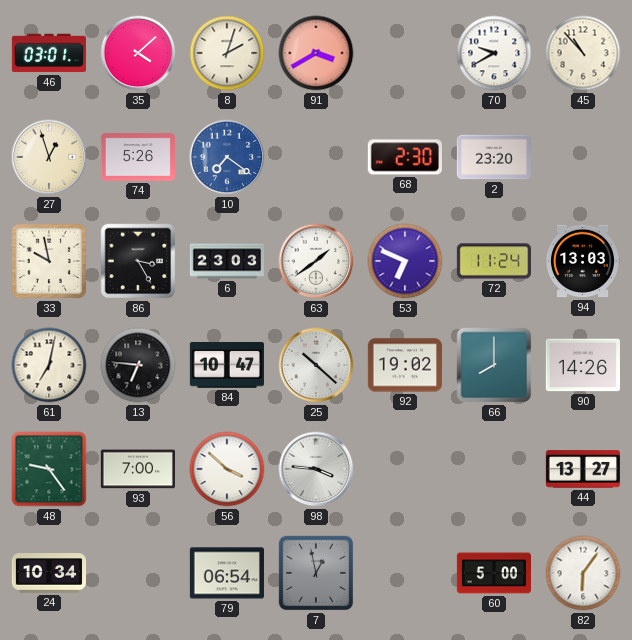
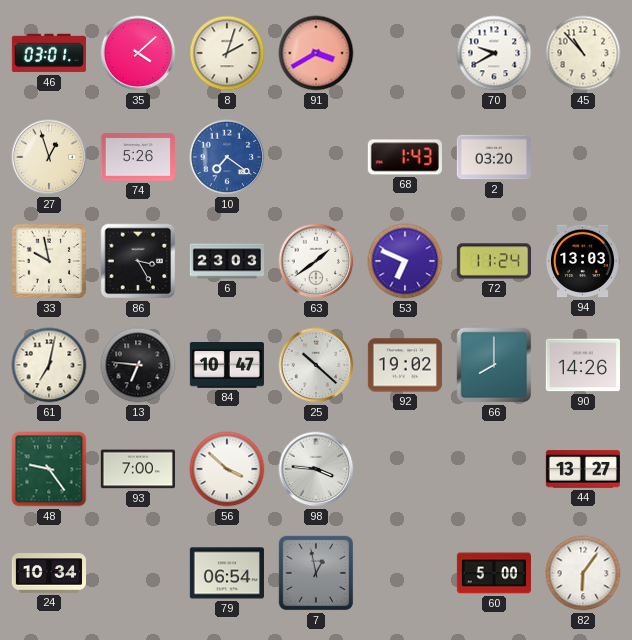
68: 2:30 -> 1:43
2: 23:20 -> 03:20
